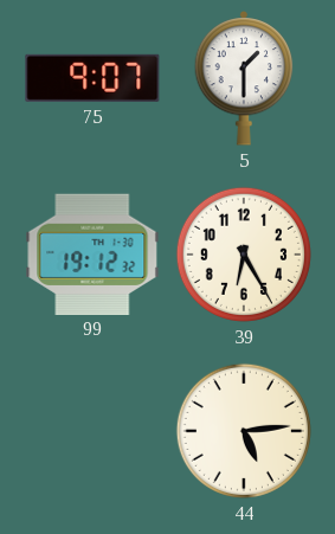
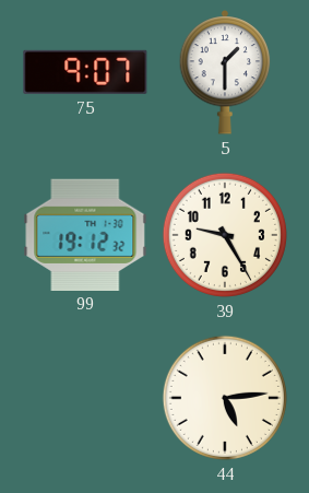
39: 6:25 -> 9:25
